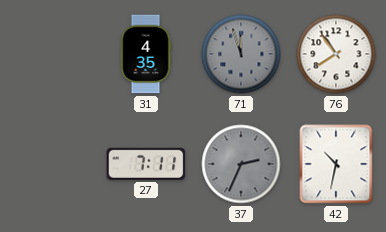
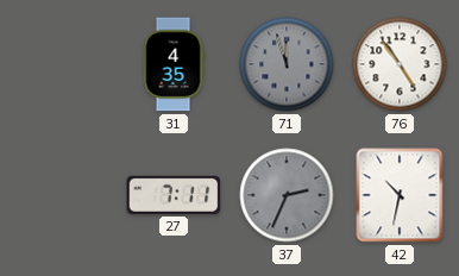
76: 7:54 -> 4:54
